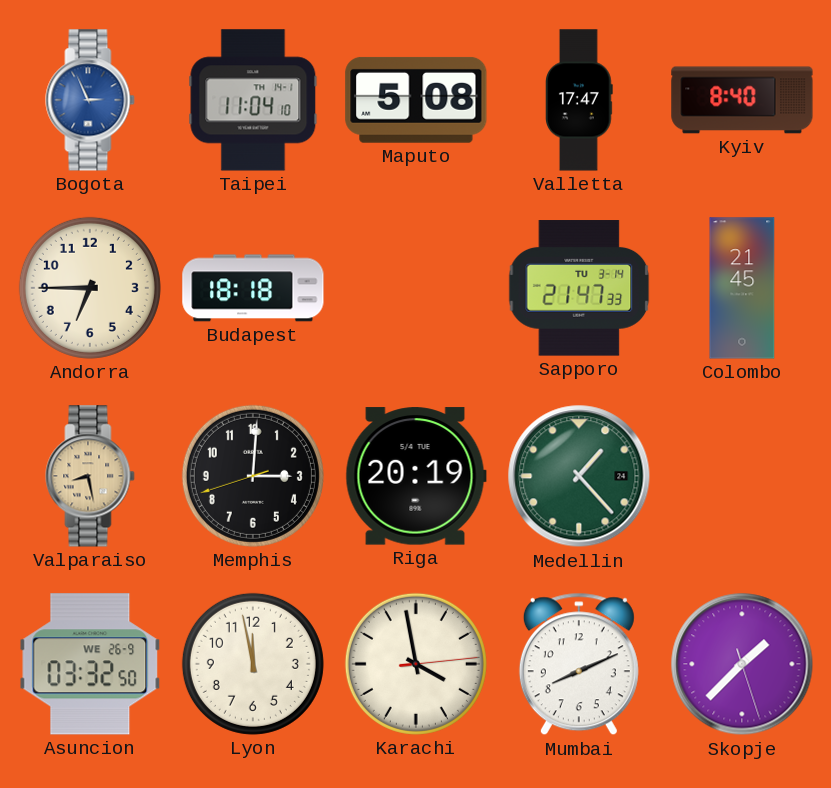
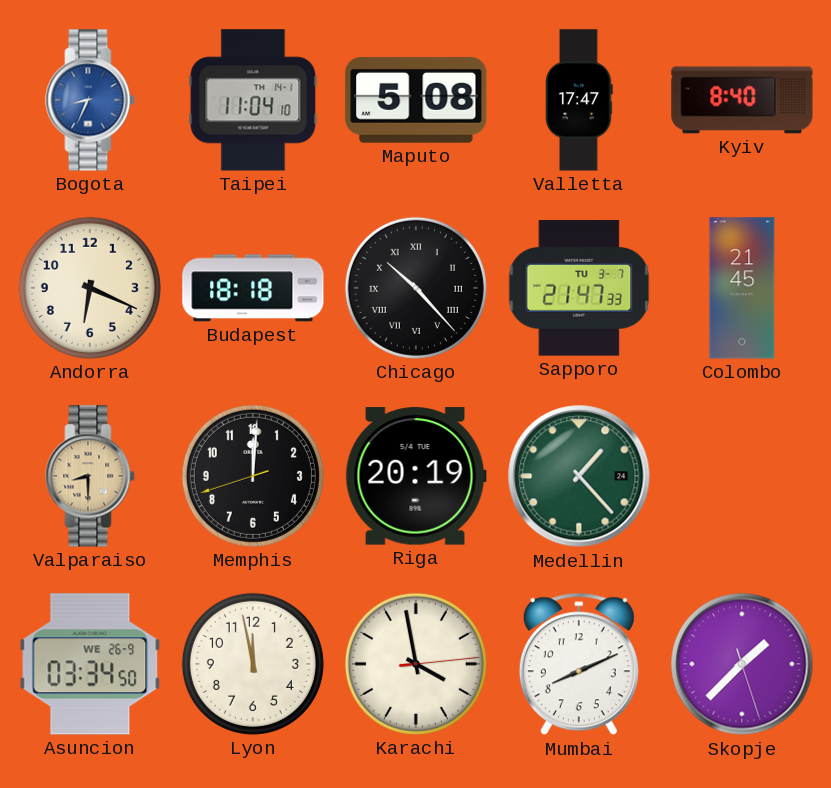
Bogota: 2:56 -> 8:34
Andorra: 6:45 -> 6:19
Chicago: none -> 10:23
Sapporo date: TU 3-14 -> TU 3-7
Valparaiso: 8:28 -> 8:30
Memphis: 3:00 -> 12:00
Asuncion: 03:32 -> 03:34
